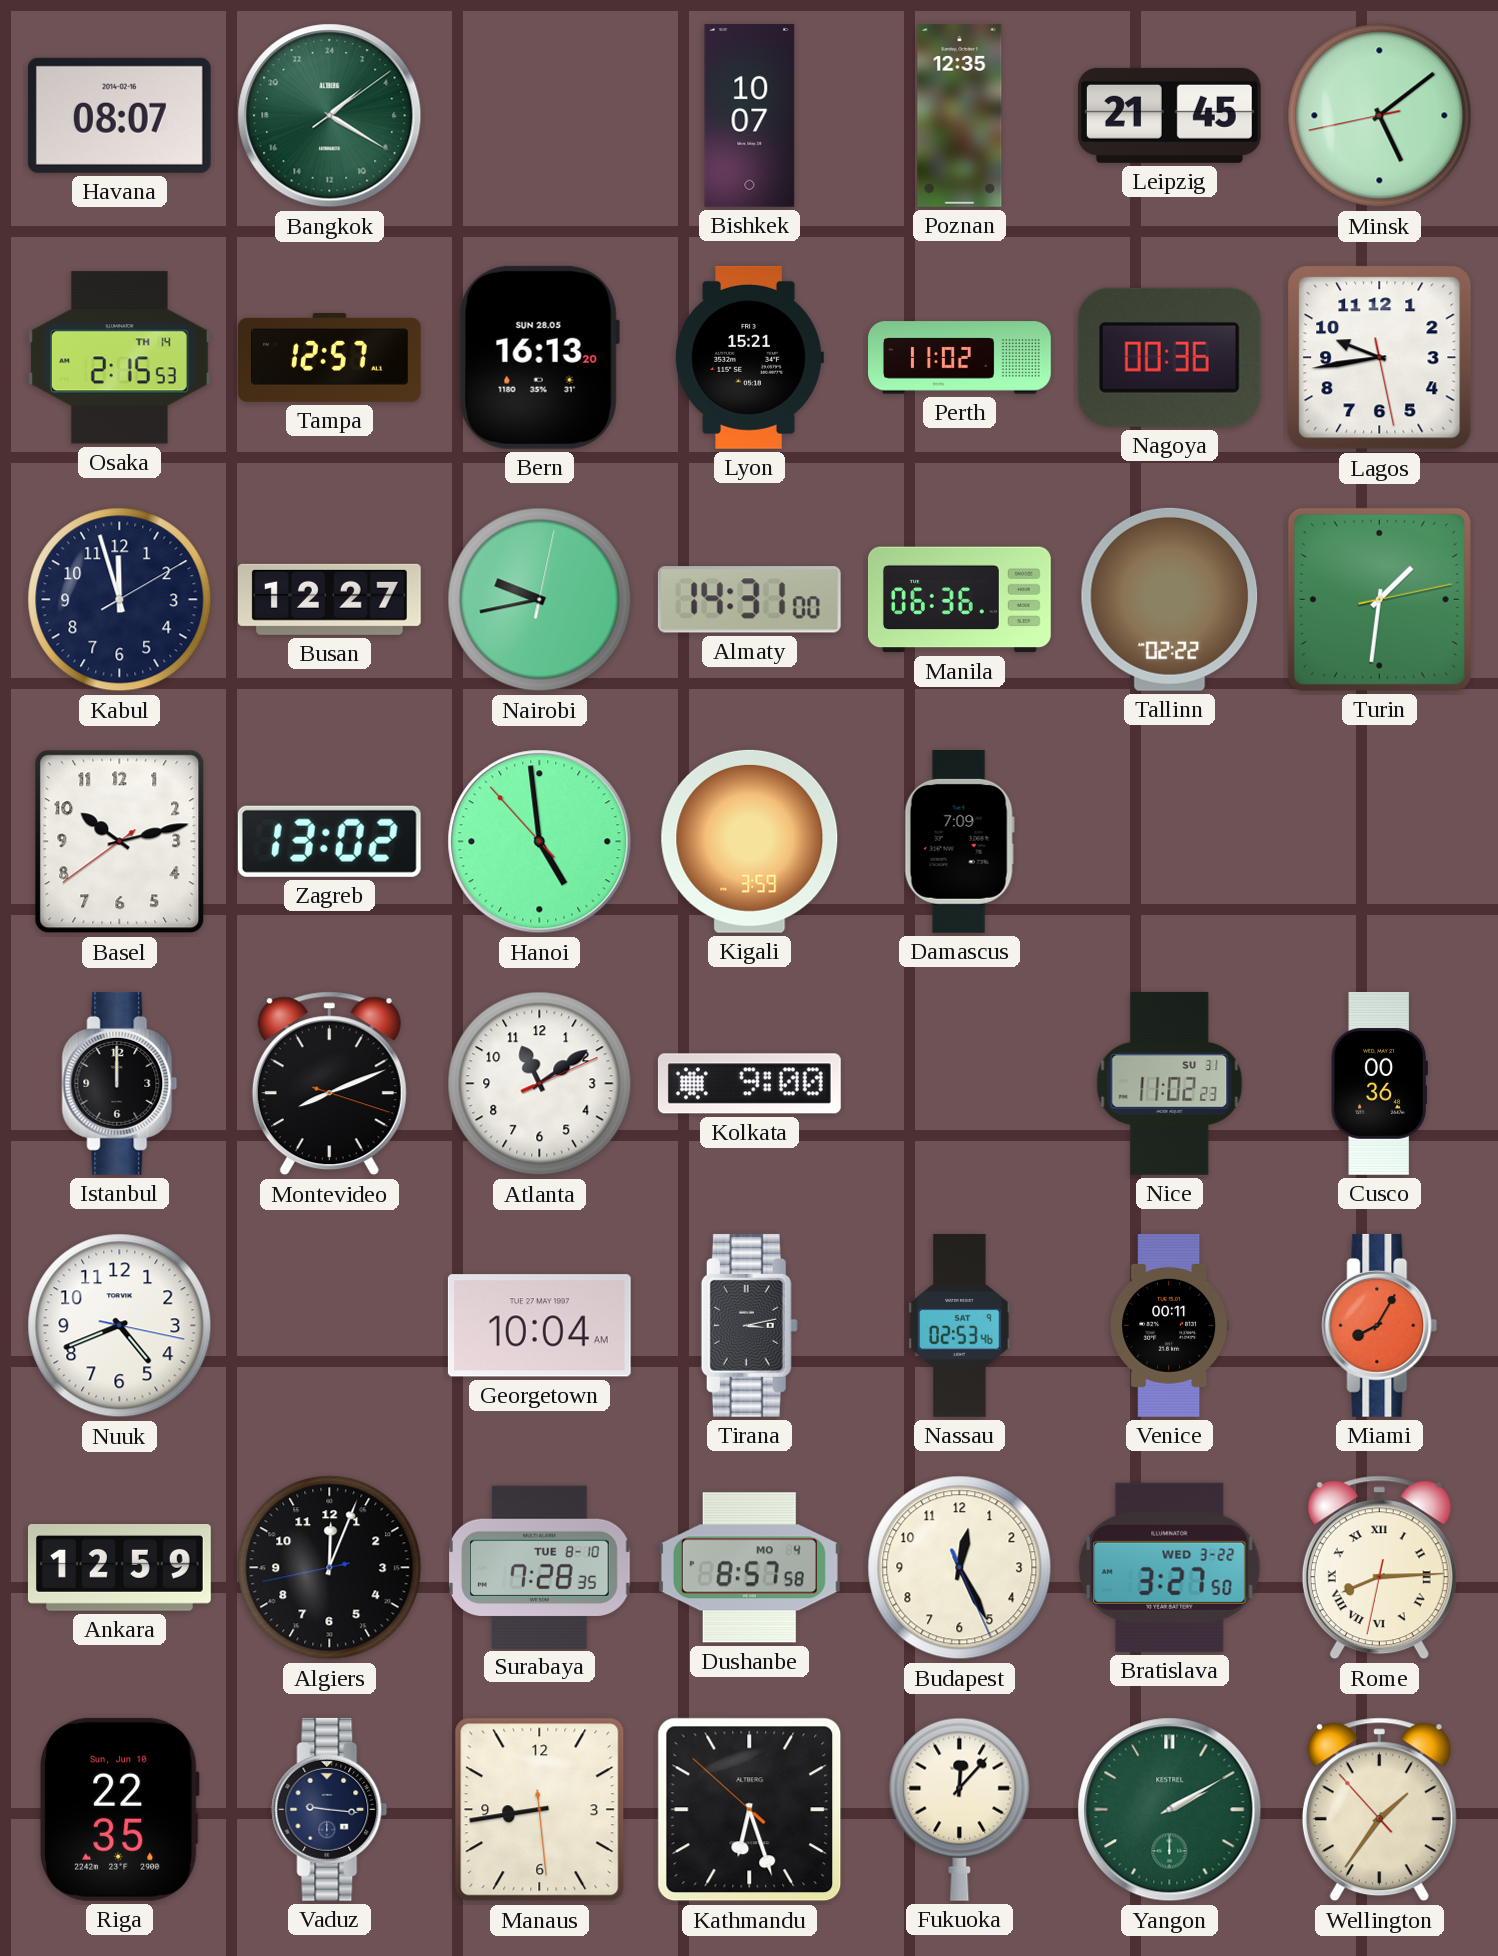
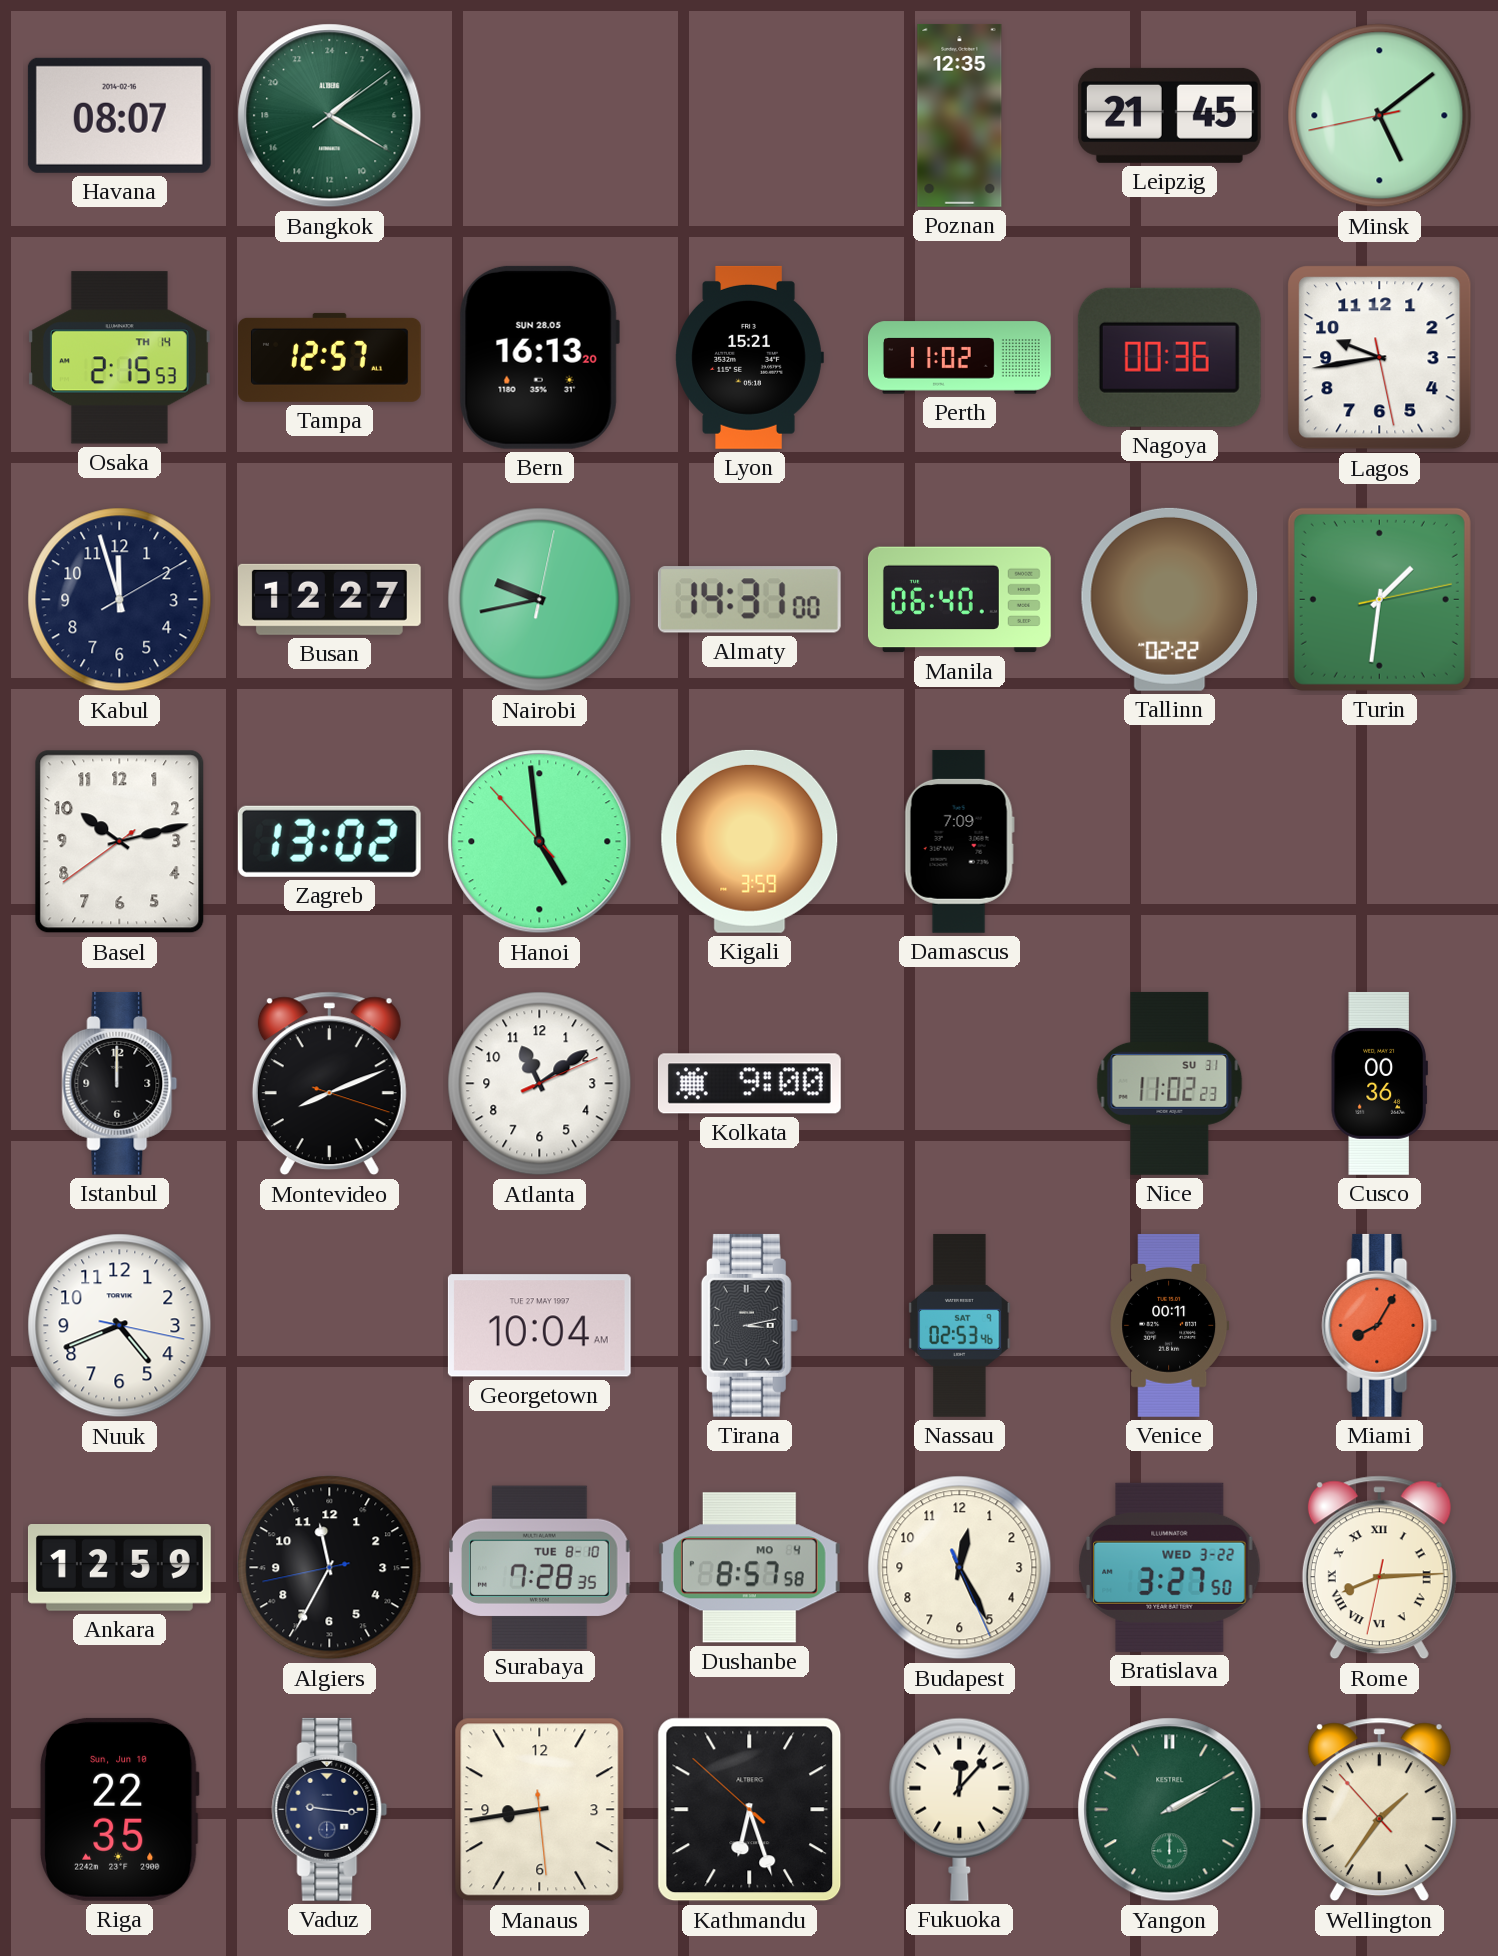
Bishkek: 10:07 -> none
Manila: 06:36 -> 06:40
Algiers: 12:03 -> 11:34
